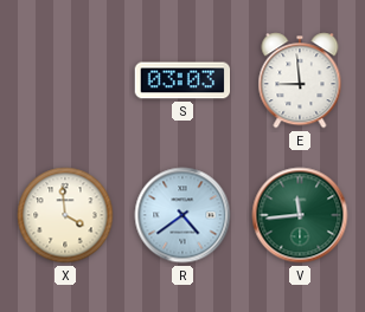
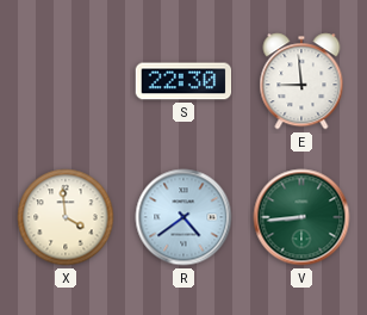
S: 03:03 -> 22:30
V: 11:44 -> 8:44
